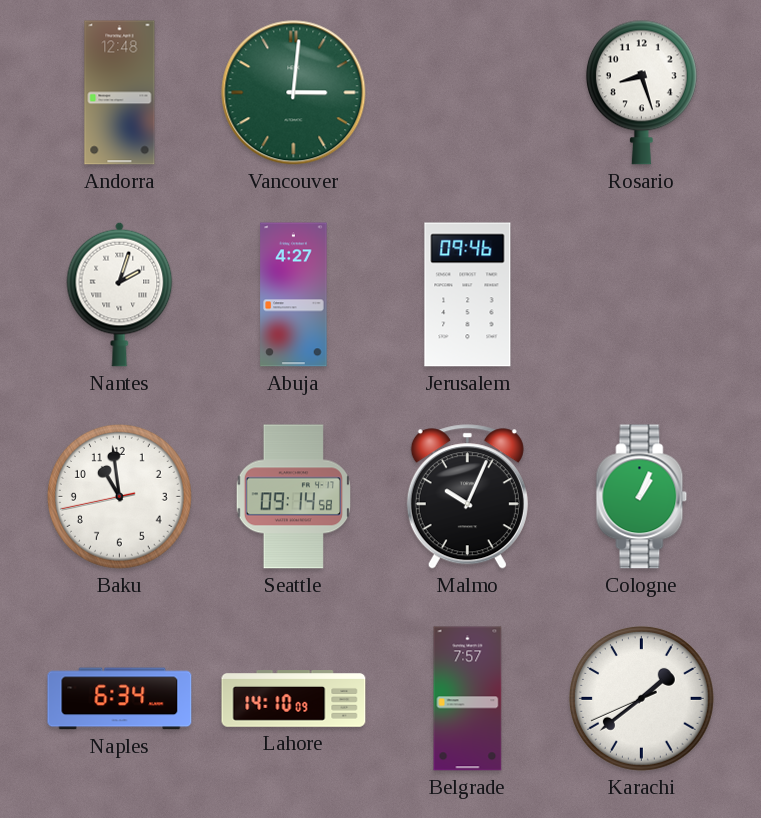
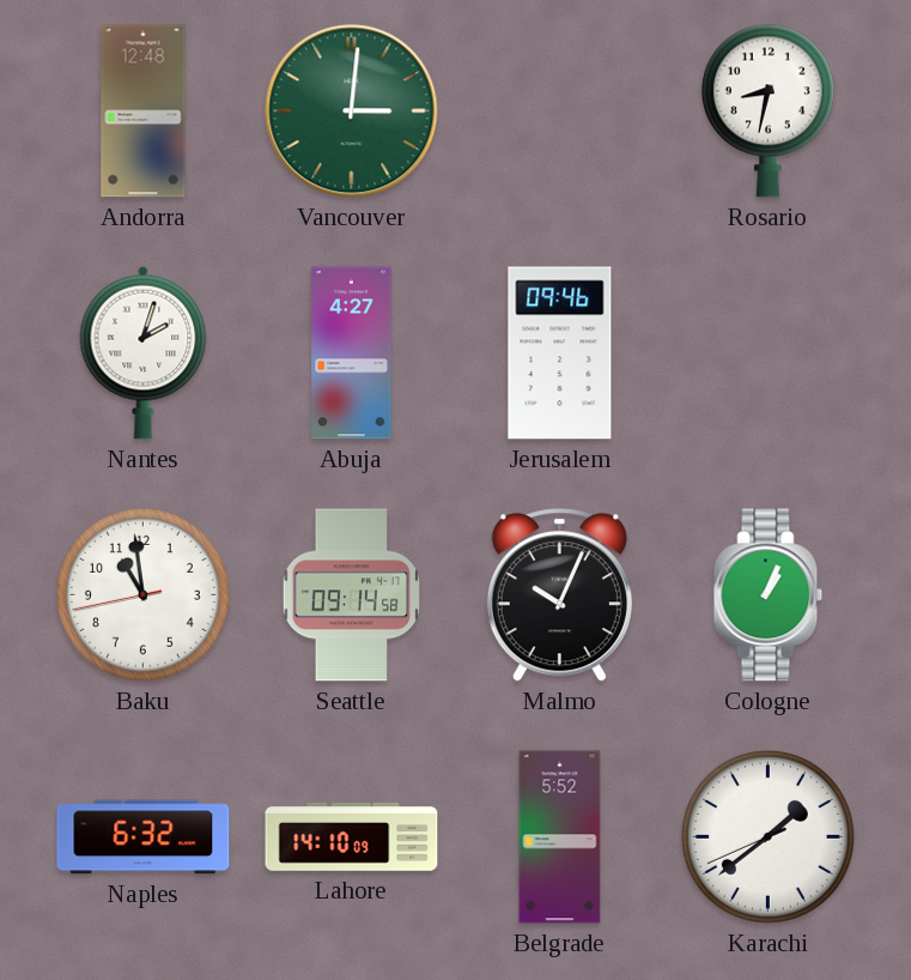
Rosario: 8:27 -> 8:32
Naples: 6:34 -> 6:32
Belgrade: 7:57 -> 5:52
